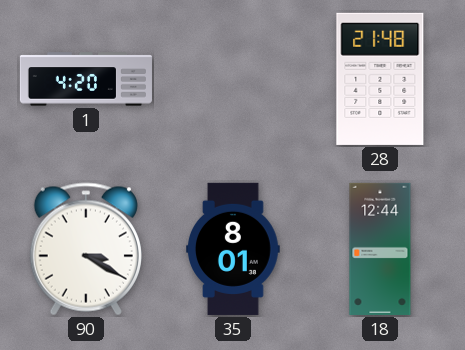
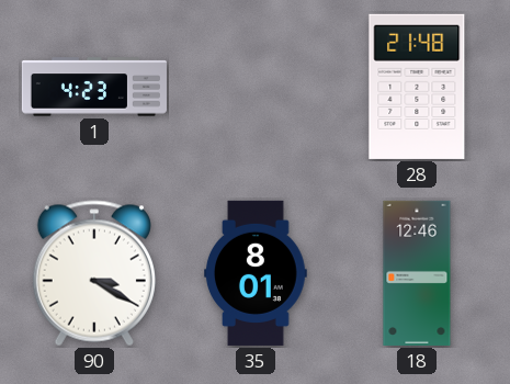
1: 4:20 -> 4:23
18: 12:44 -> 12:46
